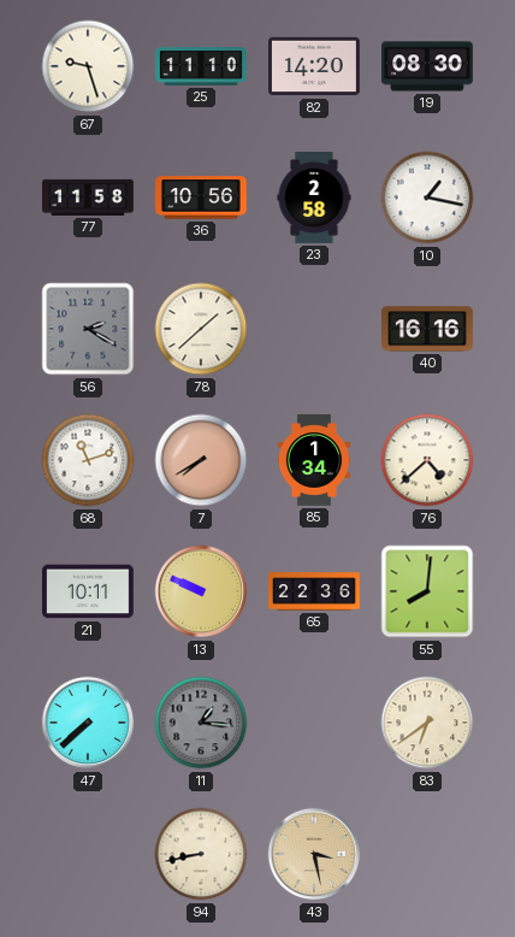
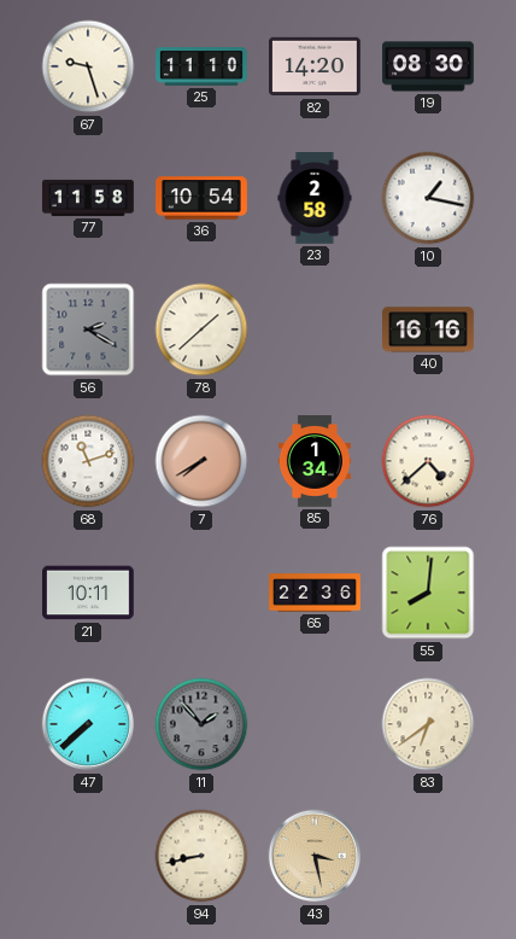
36: 10:56 -> 10:54
13: 9:49 -> none
11: 1:16 -> 1:53
